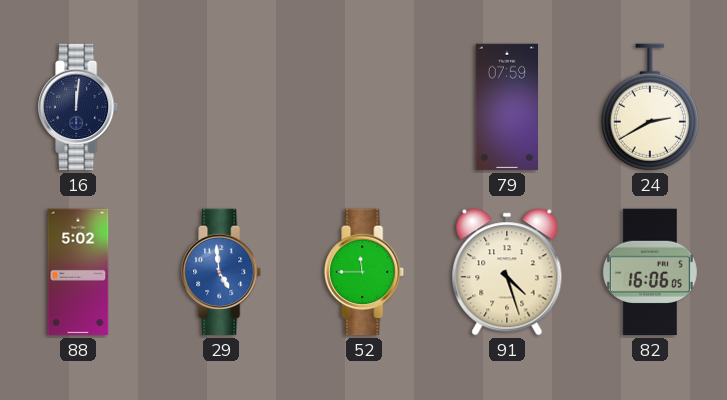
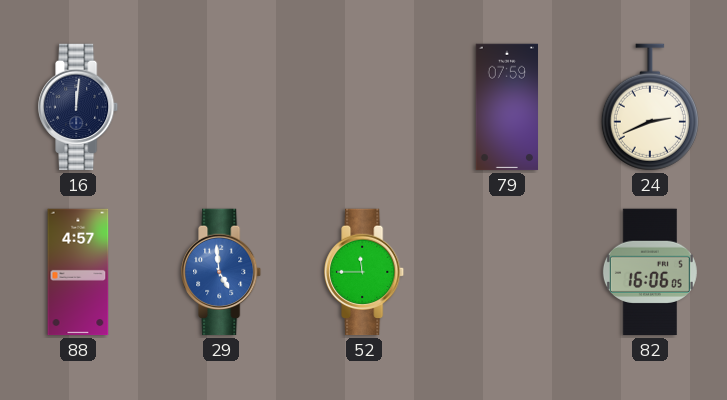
24: 2:40 -> 2:41
88: 5:02 -> 4:57
91: 4:27 -> none
